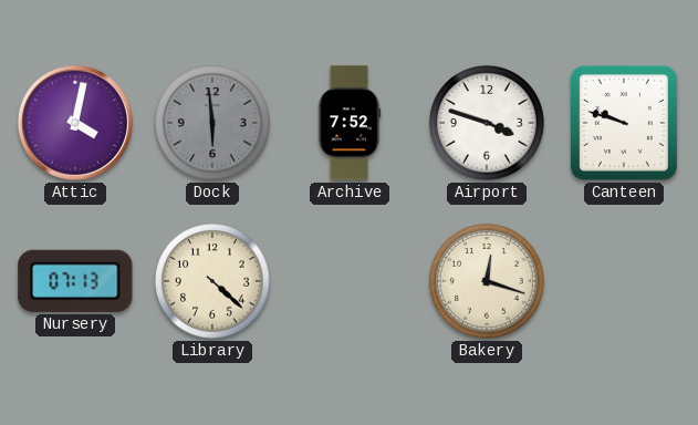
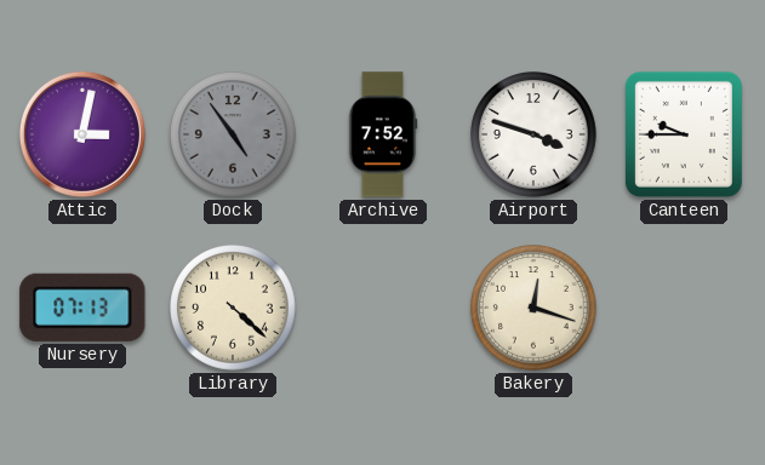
Attic: 4:02 -> 3:02
Dock: 5:59 -> 4:54
Canteen: 9:48 -> 9:45
